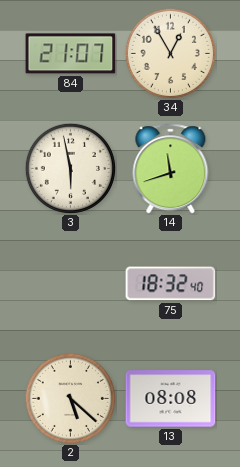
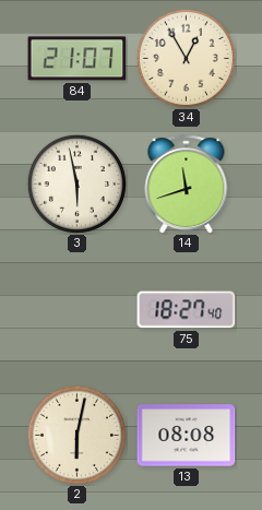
75: 18:32 -> 18:27
2: 5:22 -> 6:02
